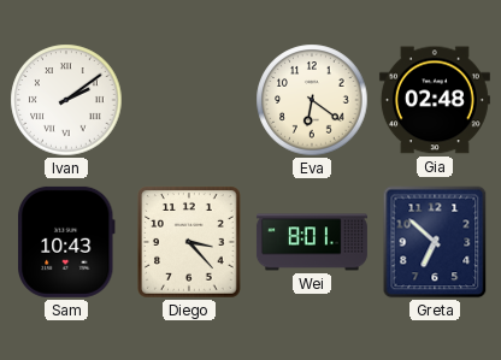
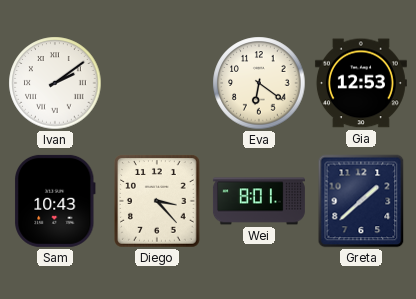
Gia: 02:48 -> 12:53
Greta: 6:52 -> 1:38
